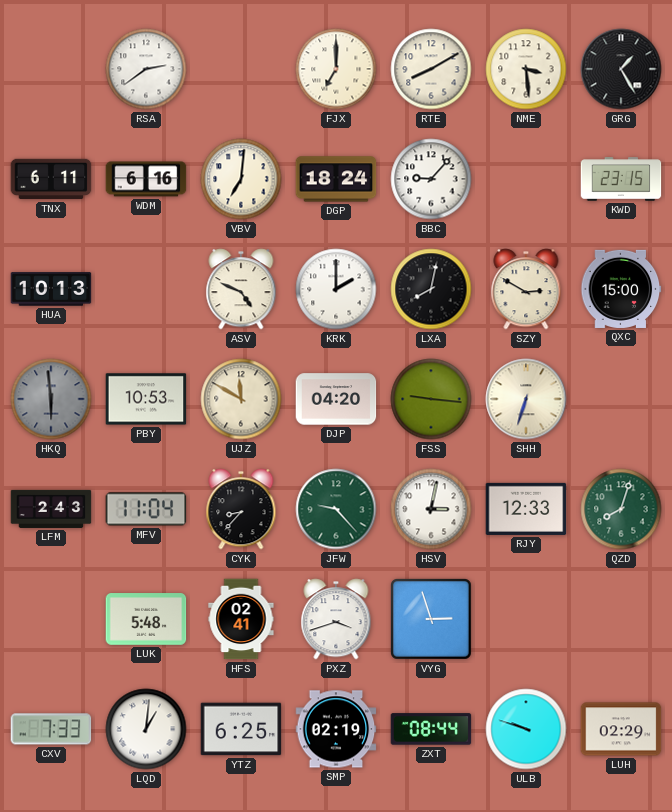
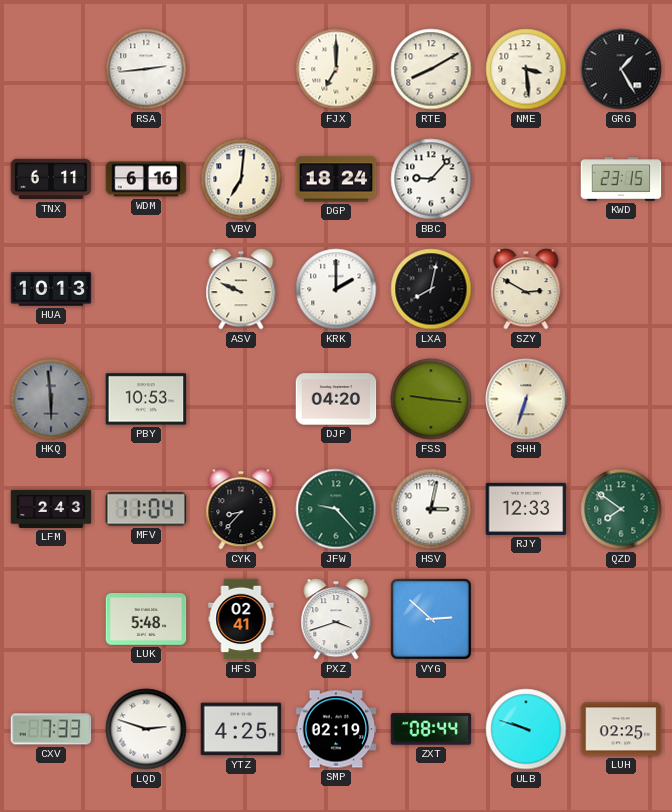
RSA: 2:39 -> 2:44
ASV: 4:49 -> 9:49
QXC: 15:00 -> none
UJZ: 11:50 -> none
QZD: 8:03 -> 7:51
VYG: 2:57 -> 2:52
LQD: 1:01 -> 2:48
YTZ: 6:25 -> 4:25
LUH: 02:29 -> 02:25
